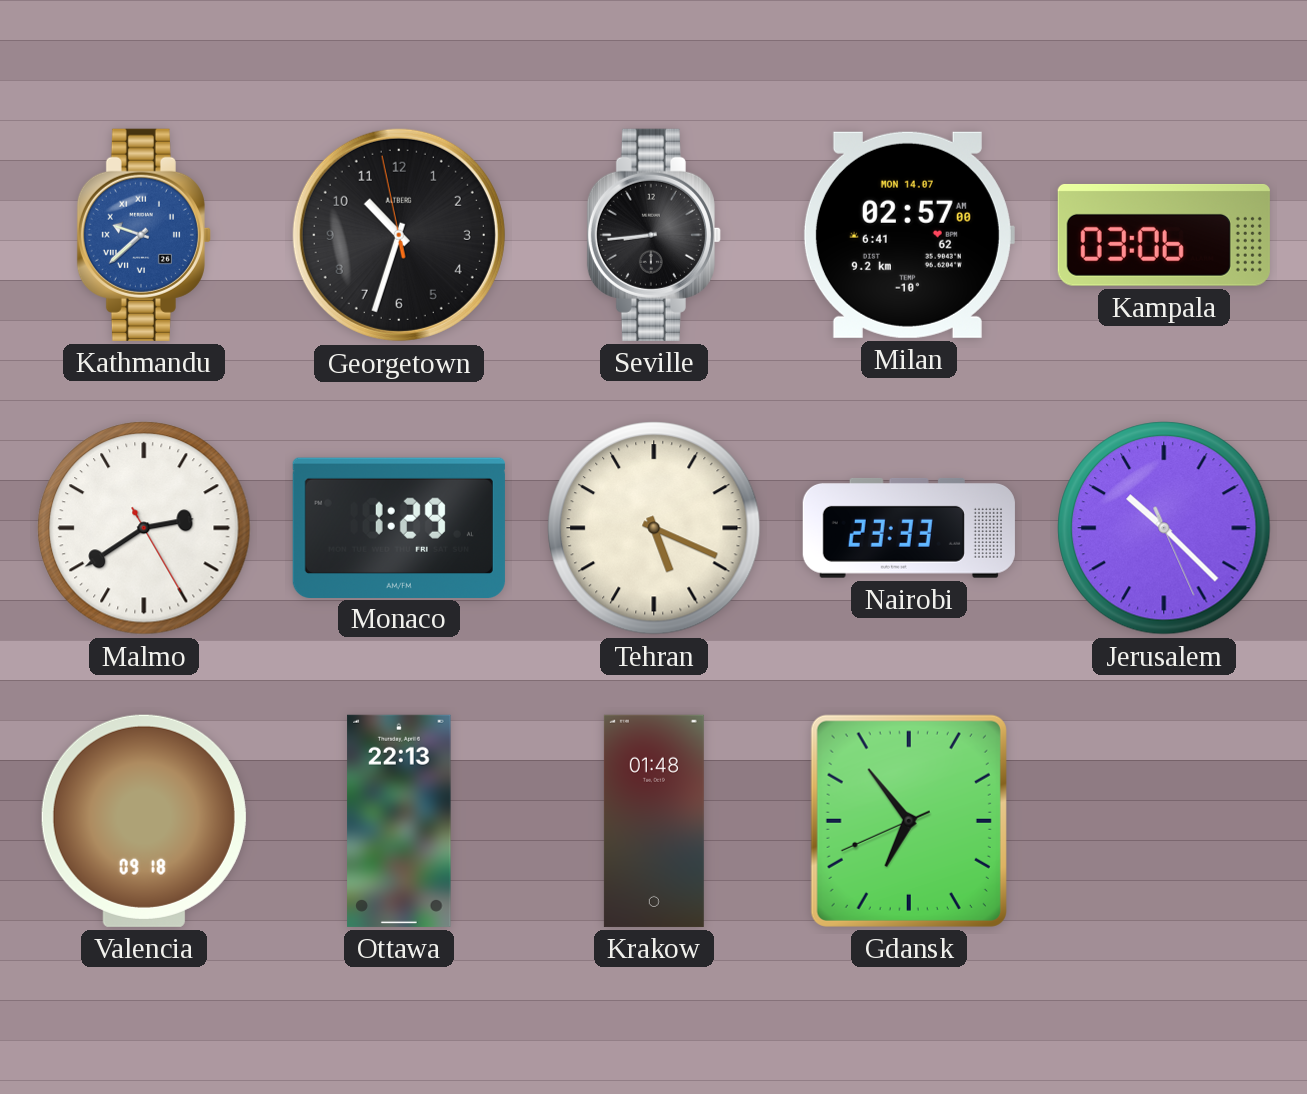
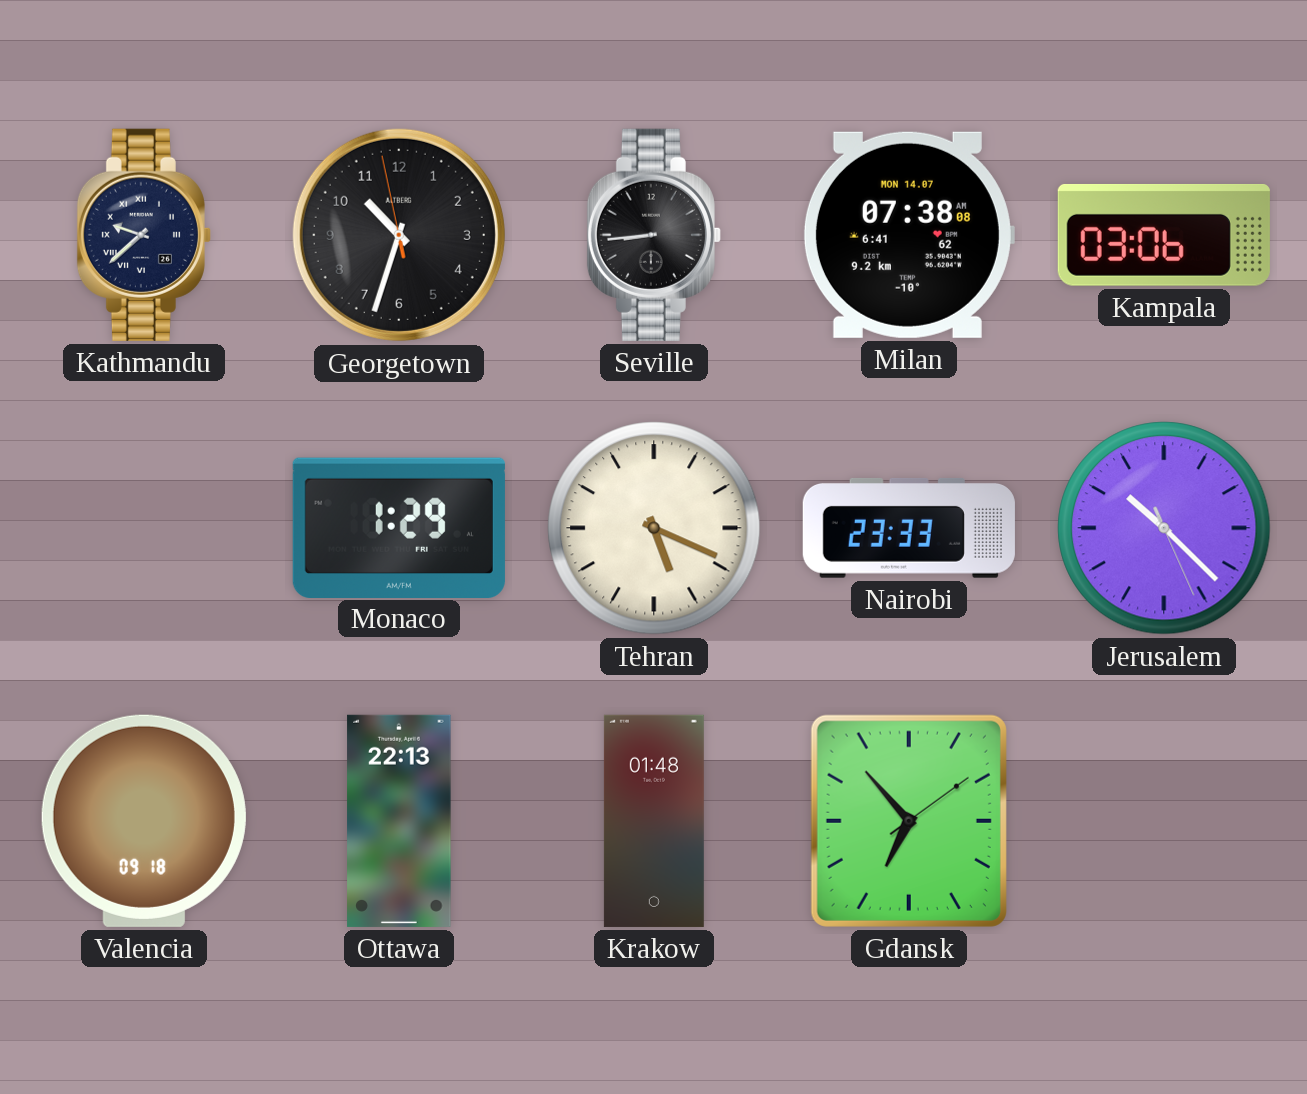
Kathmandu dial: blue -> navy
Milan: 02:57 -> 07:38
Malmo: 2:39 -> none
Gdansk: 6:53:41 -> 6:53:09
